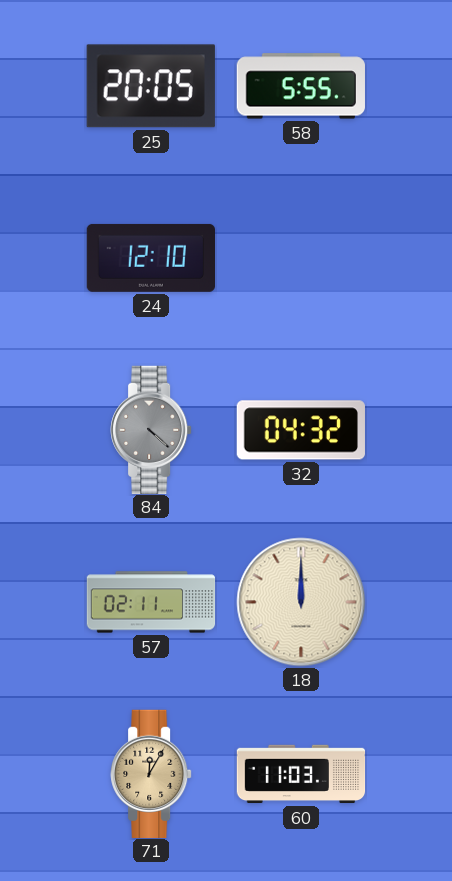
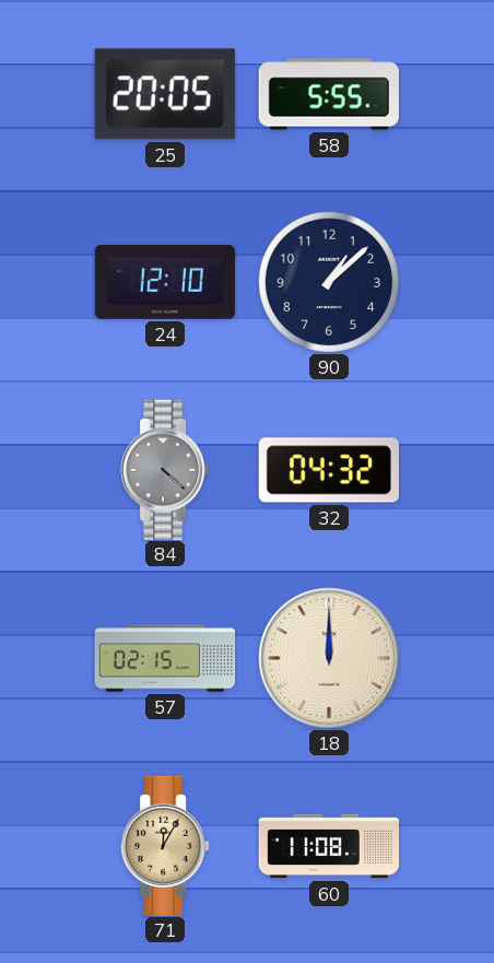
90: none -> 1:08
57: 02:11 -> 02:15
60: 11:03 -> 11:08
